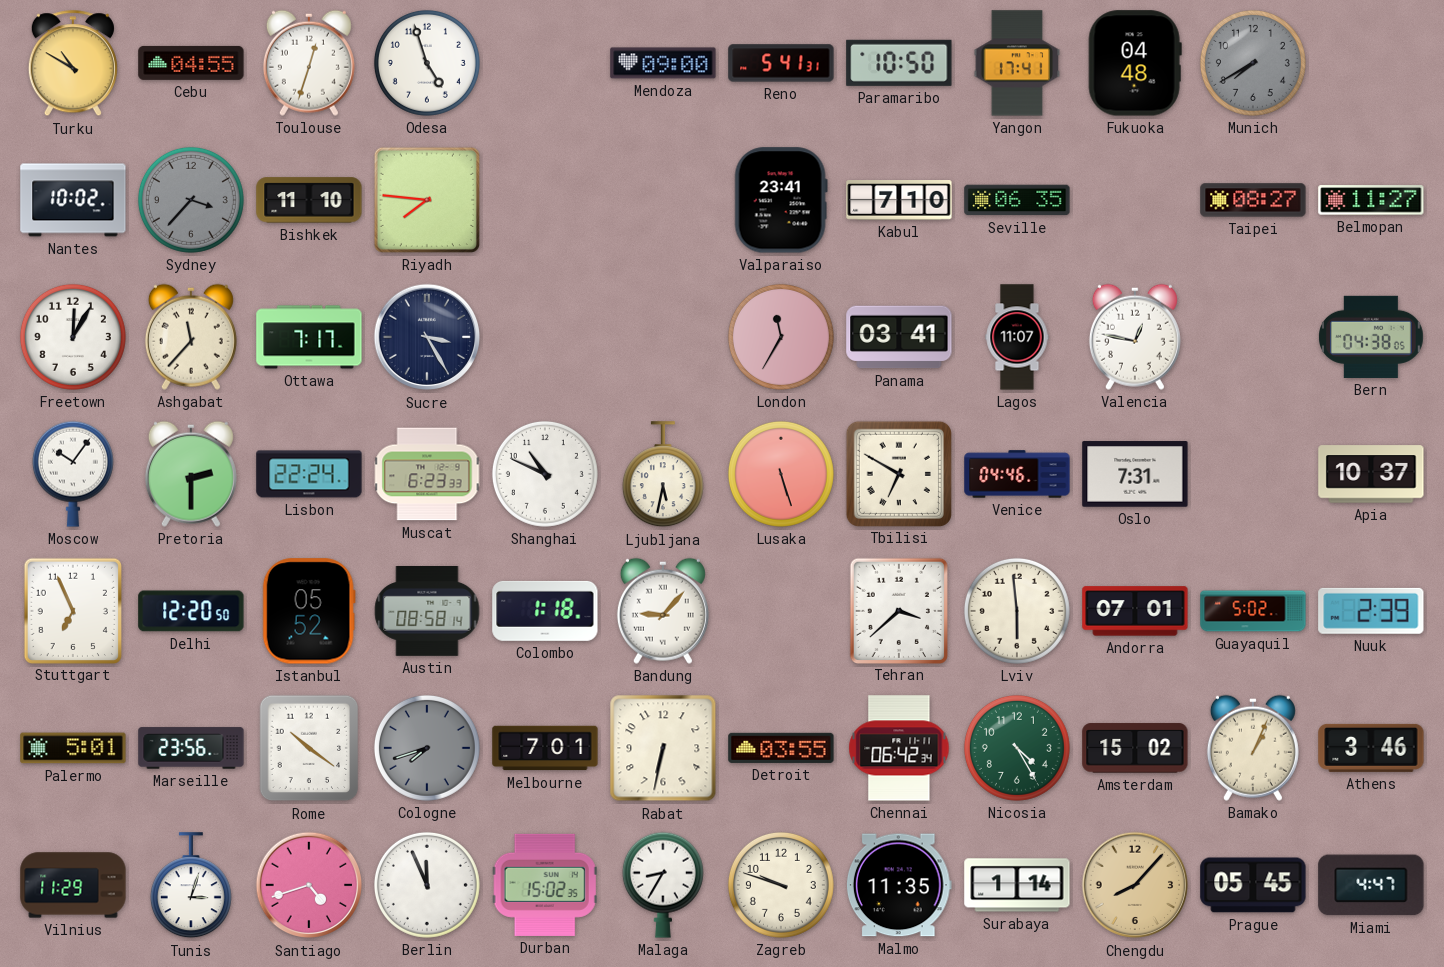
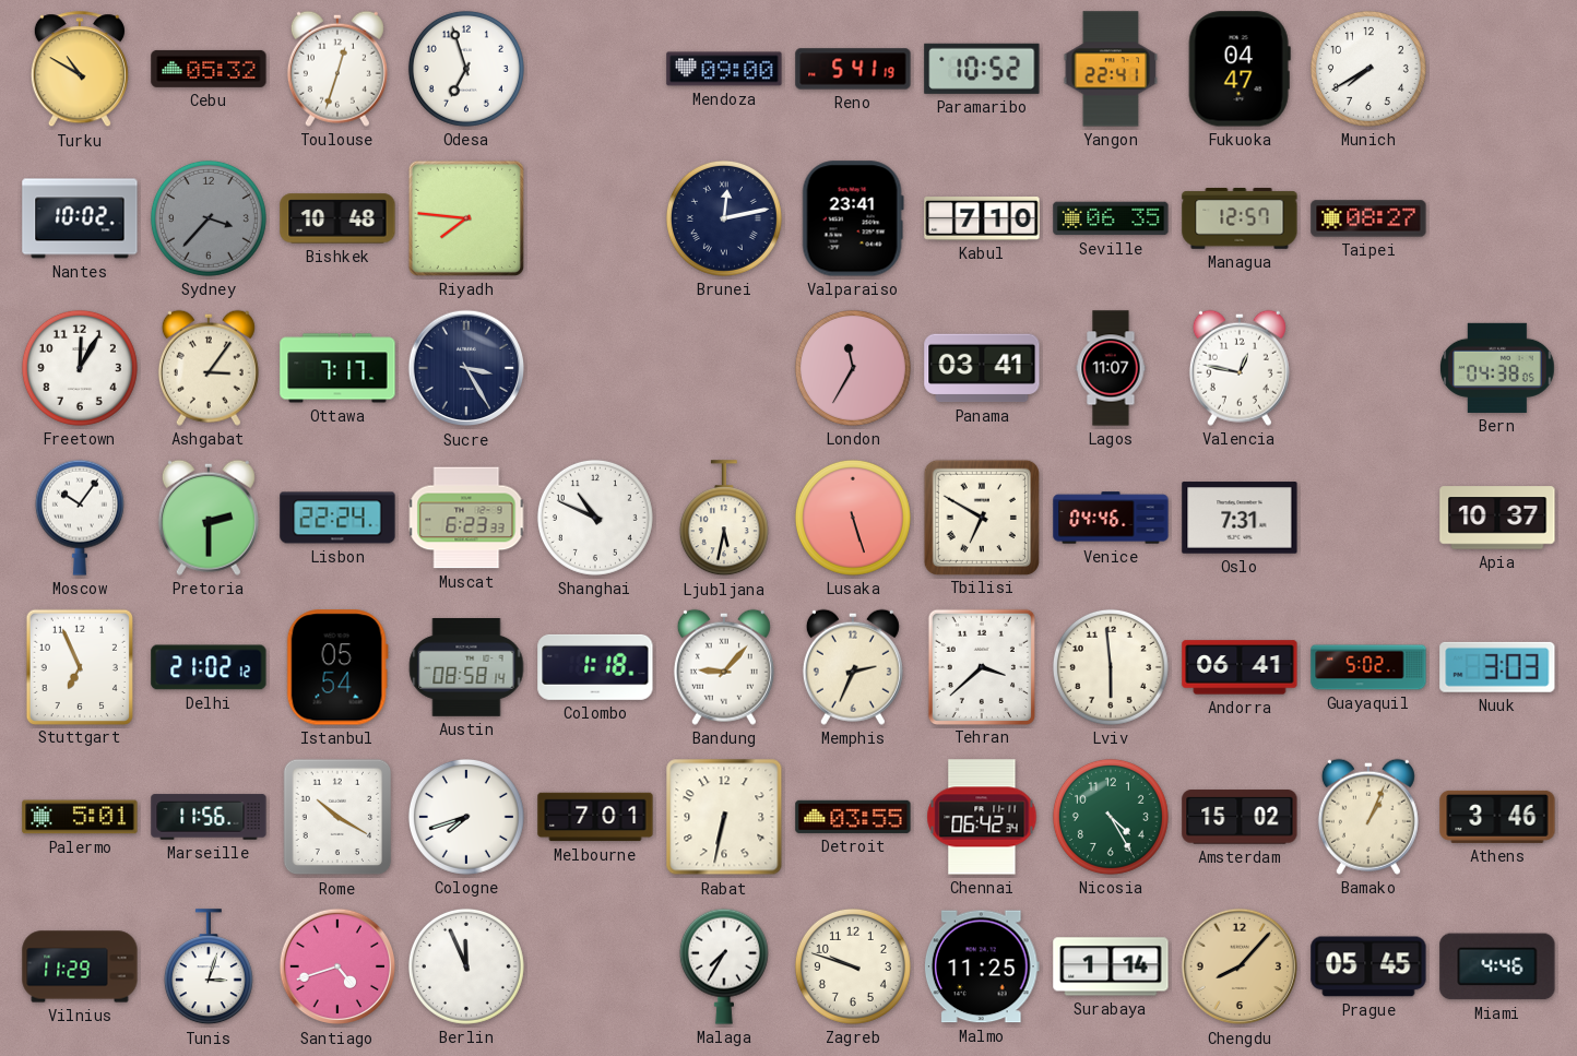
Cebu: 04:55 -> 05:32
Odesa: 4:57 -> 6:57
Reno: 5:41:31 -> 5:41:19
Paramaribo: 10:50 -> 10:52
Yangon: 17:41 -> 22:41
Fukuoka: 04:48 -> 04:47
Munich dial: grey -> white
Bishkek: 11:10 -> 10:48
Brunei: none -> 12:13
Managua: none -> 12:57
Belmopan: 11:27 -> none
Ashgabat: 11:37 -> 3:06
Delhi: 12:20 -> 21:02
Istanbul: 05:52 -> 05:54
Memphis: none -> 2:34
Andorra: 07:01 -> 06:41
Nuuk: 2:39 -> 3:03
Marseille: 23:56 -> 11:56
Rome: 10:21 -> 10:20
Cologne dial: grey -> white
Durban: 15:02 -> none
Malaga: 8:35 -> 7:35
Malmo: 11:35 -> 11:25
Miami: 4:47 -> 4:46
